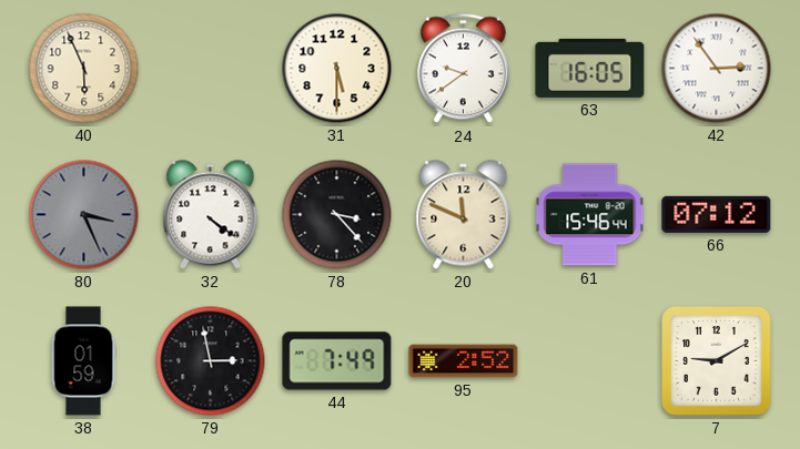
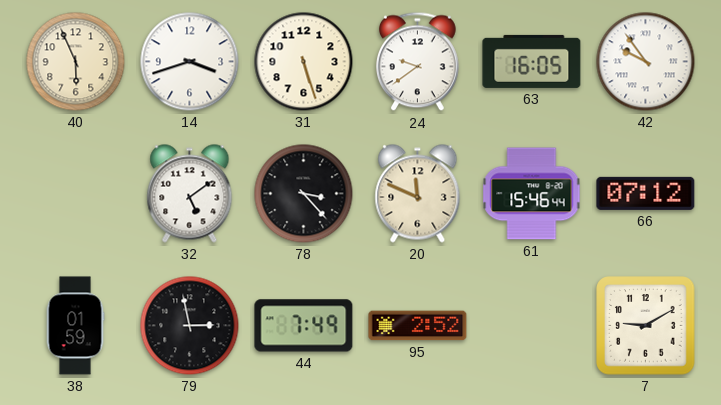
14: none -> 3:42
31: 5:30 -> 5:27
42: 2:54 -> 9:54
80: 3:26 -> none
32: 4:21 -> 5:09
